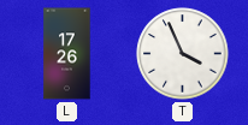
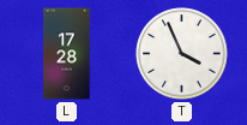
L: 17:26 -> 17:28
